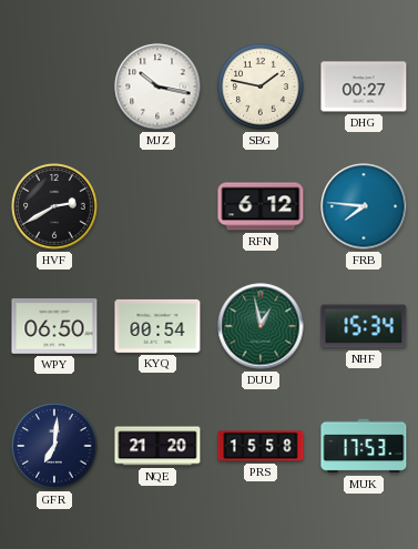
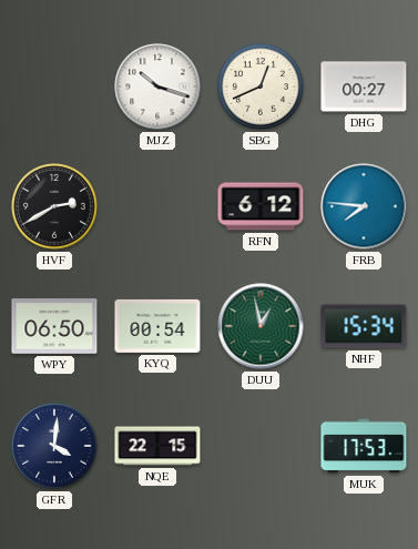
MJZ: 10:17 -> 10:18
SBG: 1:47 -> 12:41
GFR: 7:01 -> 4:01
NQE: 21:20 -> 22:15
PRS: 15:58 -> none
